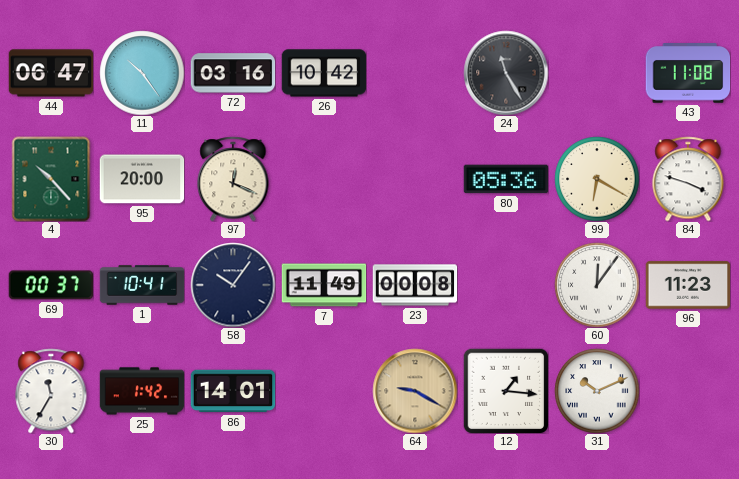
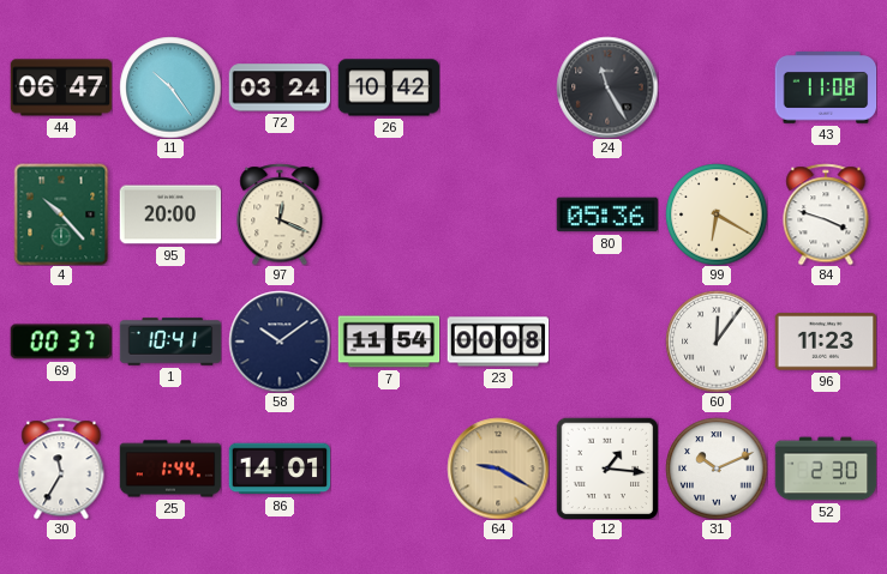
72: 03:16 -> 03:24
58: 10:06 -> 10:09
7: 11:49 -> 11:54
25: 1:42 -> 1:44
52: none -> 2:30
